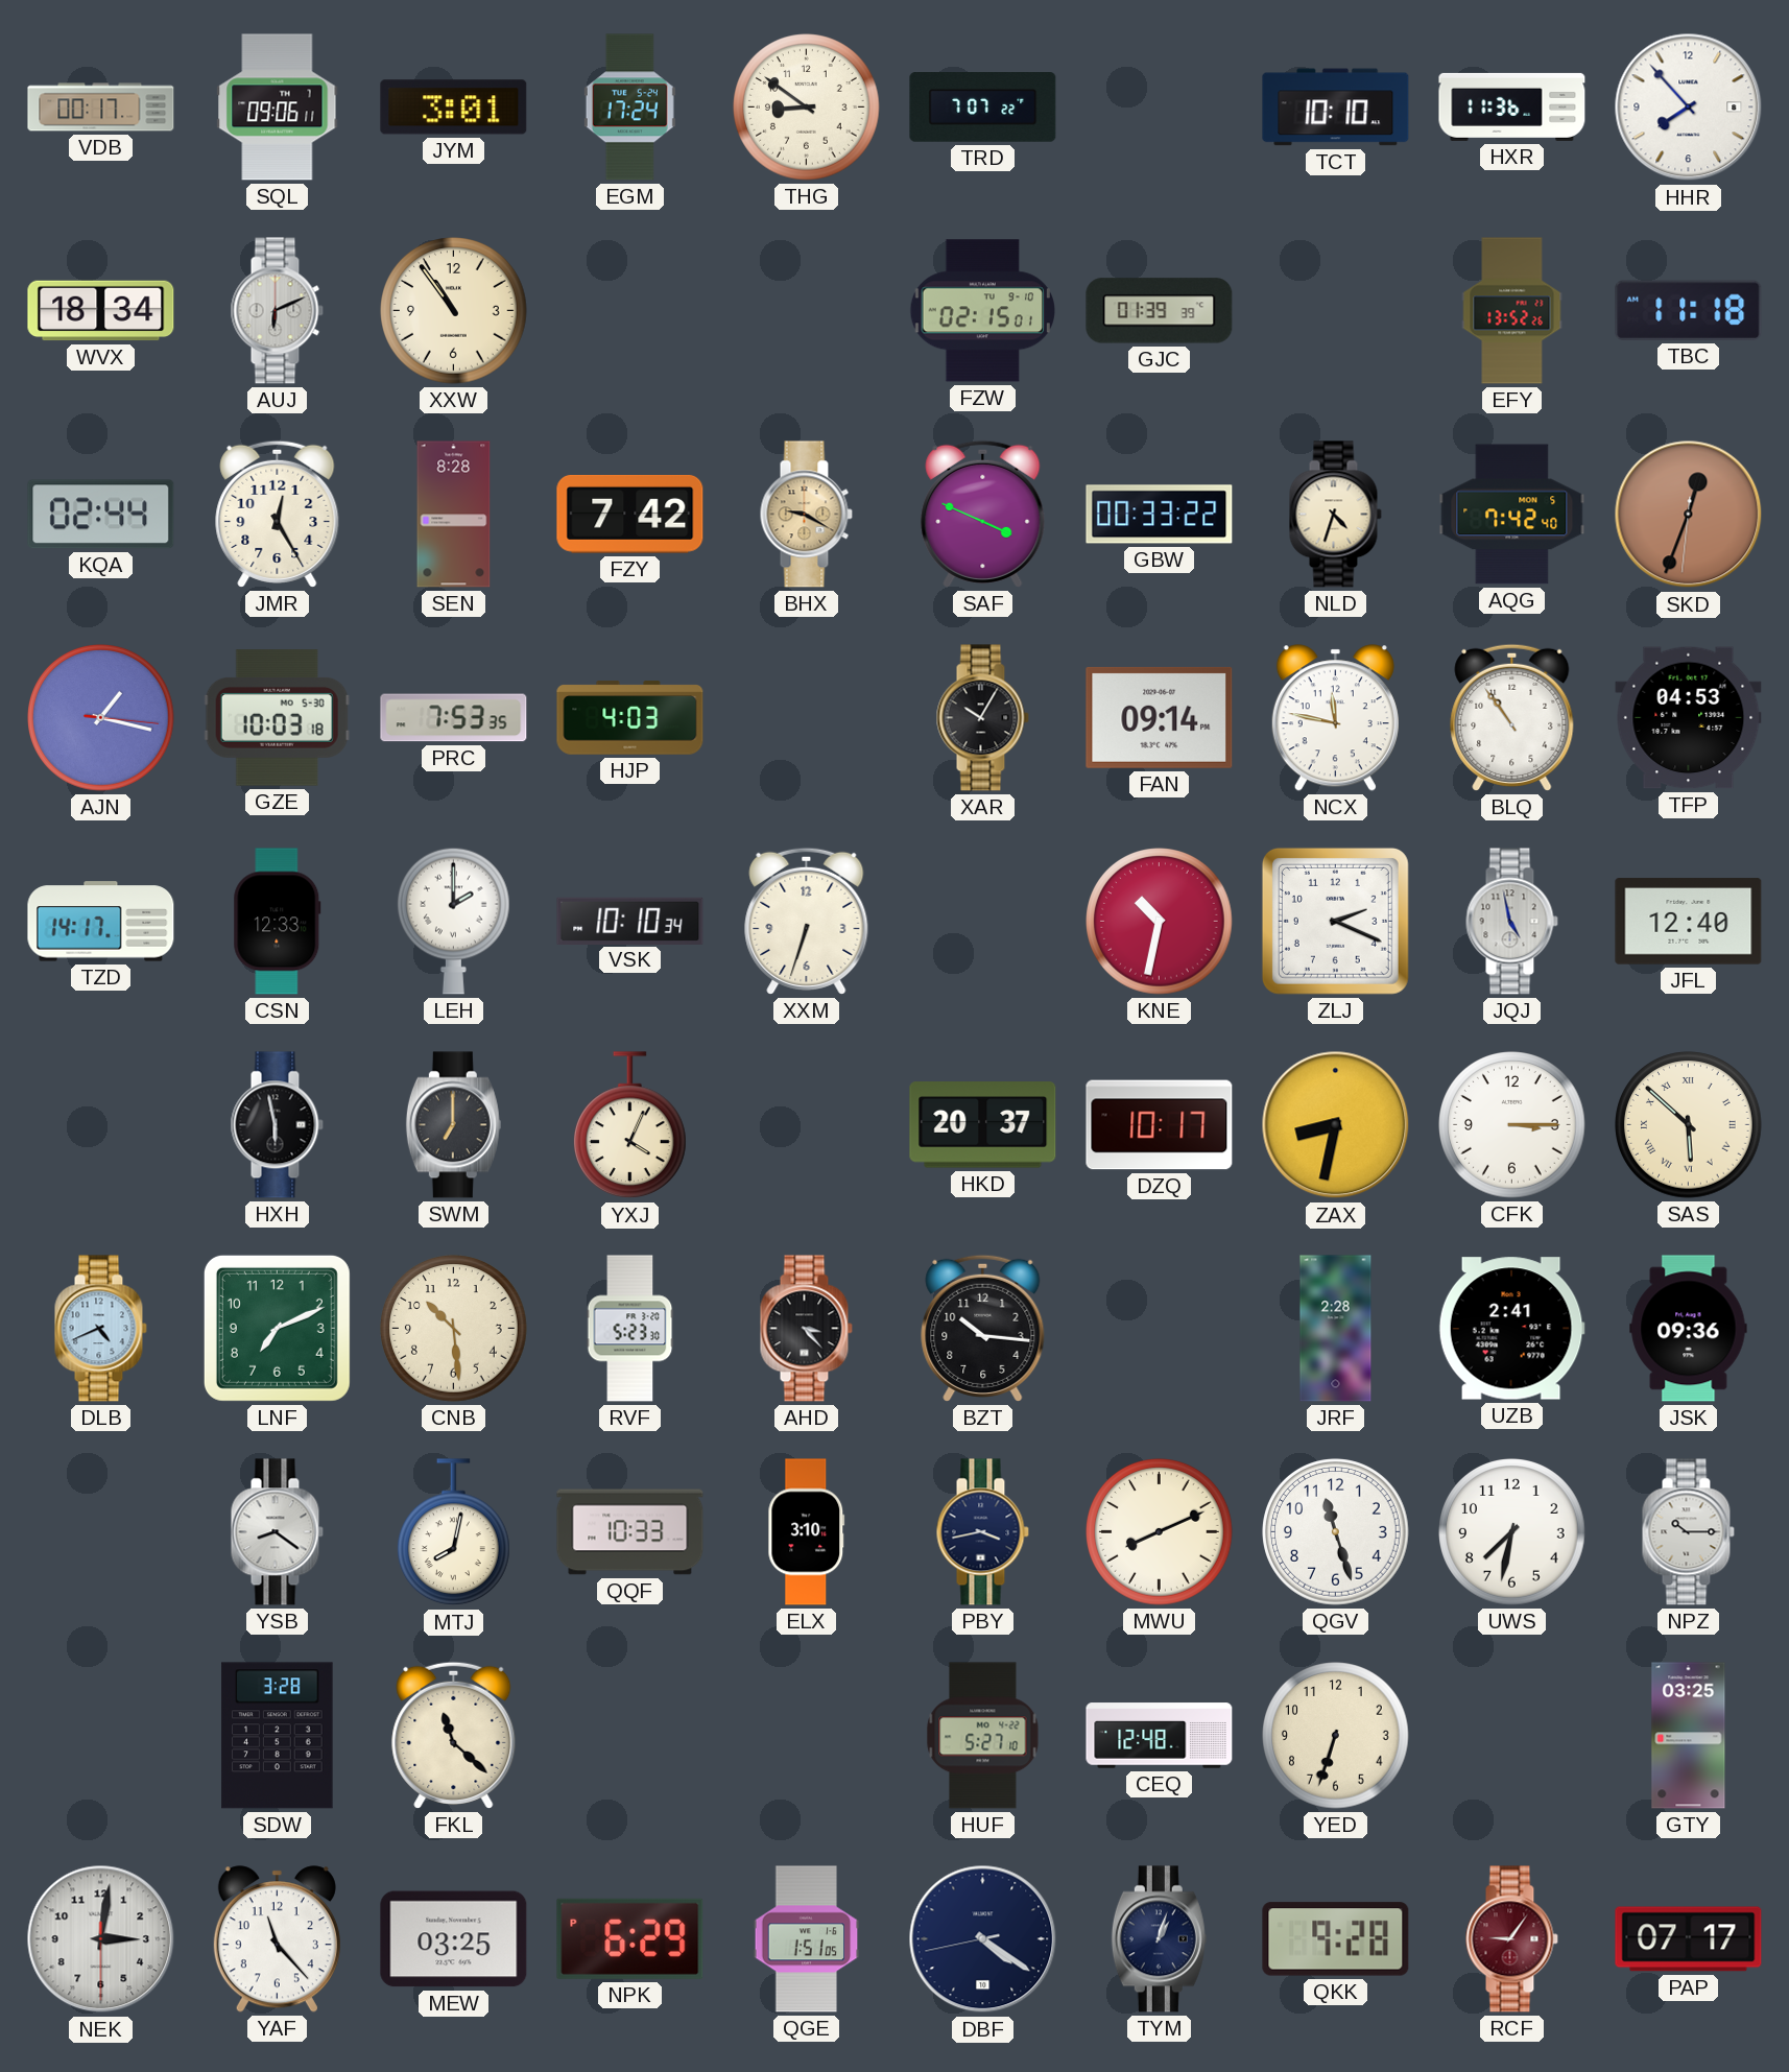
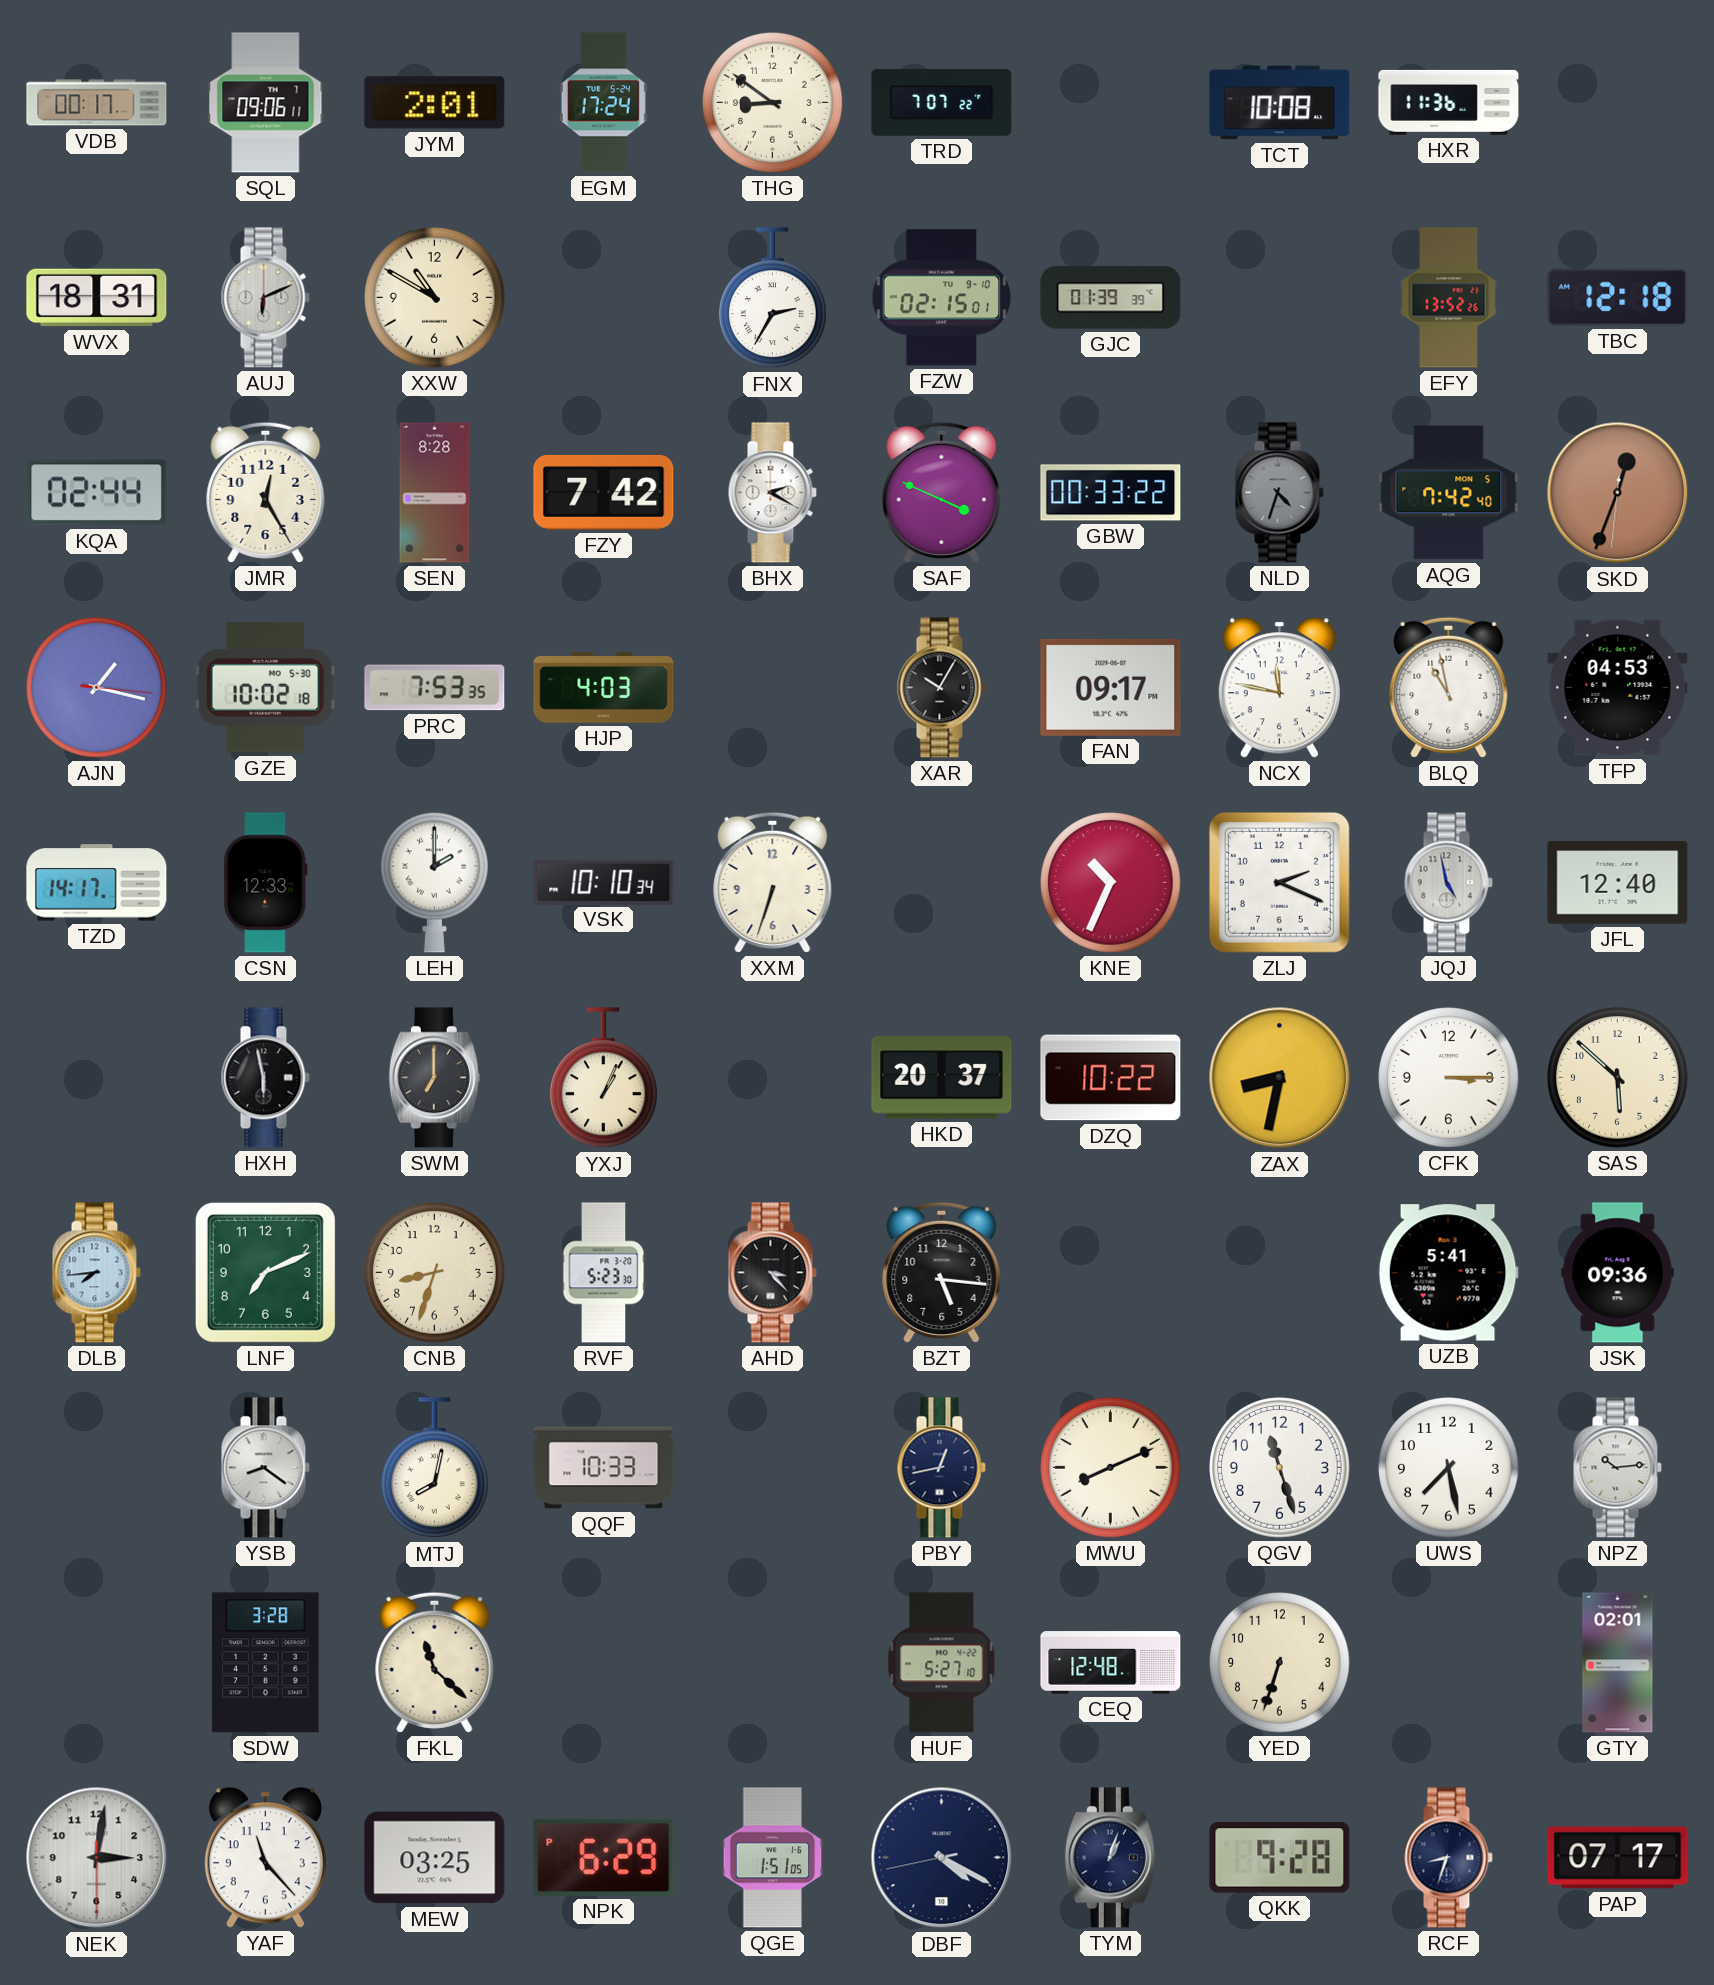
JYM: 3:01 -> 2:01
TCT: 10:10 -> 10:08
HHR: 7:53 -> none
WVX: 18:34 -> 18:31
XXW: 10:54 -> 10:50
FNX: none -> 2:35
TBC: 11:18 -> 12:18
BHX: 9:20 -> 2:20
BHX dial: champagne -> white
NLD dial: cream -> grey
GZE: 10:03 -> 10:02
FAN: 09:14 -> 09:17
BLQ: 10:54 -> 10:58
KNE: 10:32 -> 10:34
YXJ: 4:04 -> 1:04
DZQ: 10:17 -> 10:22
SAS numerals: Roman -> Arabic
DLB: 4:41 -> 7:44
CNB: 10:29 -> 8:33
BZT: 10:16 -> 5:16
JRF: 2:28 -> none
UZB: 2:41 -> 5:41
ELX: 3:10 -> none
PBY: 3:43 -> 12:43
UWS: 7:32 -> 7:28
NPZ: 10:15 -> 10:14
GTY: 03:25 -> 02:01
DBF: 4:20 -> 4:19
RCF: 9:06 -> 8:33
RCF dial: burgundy -> navy
